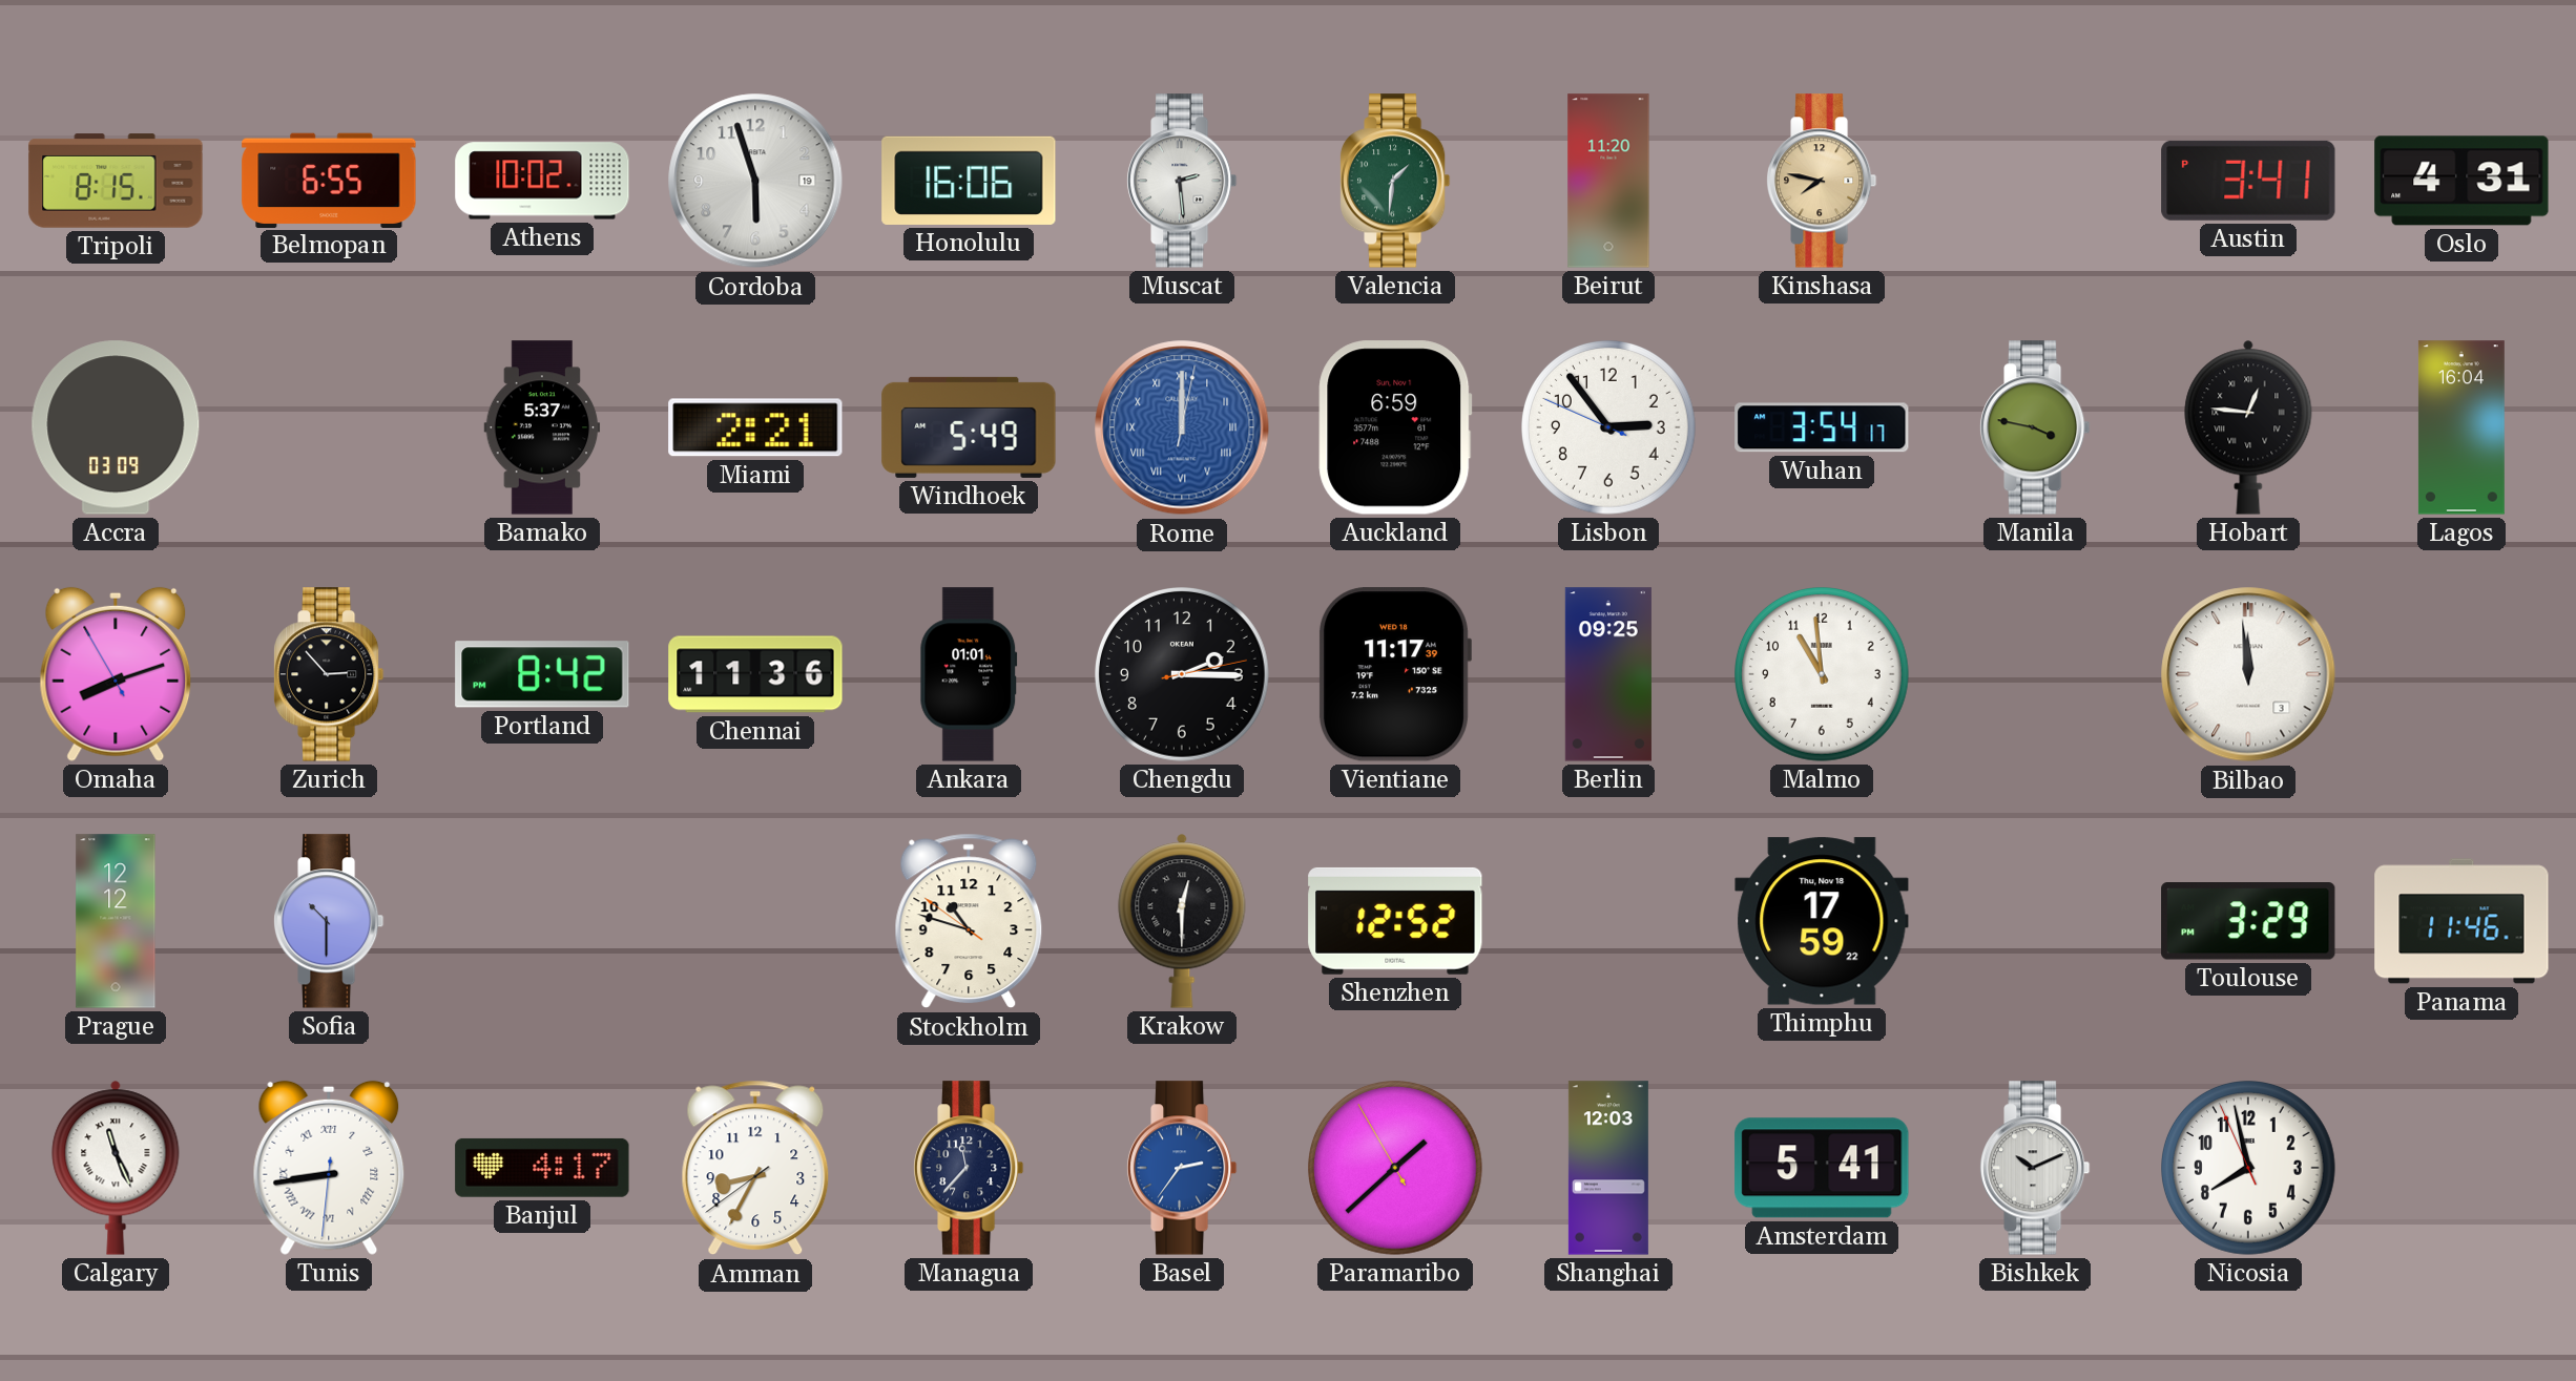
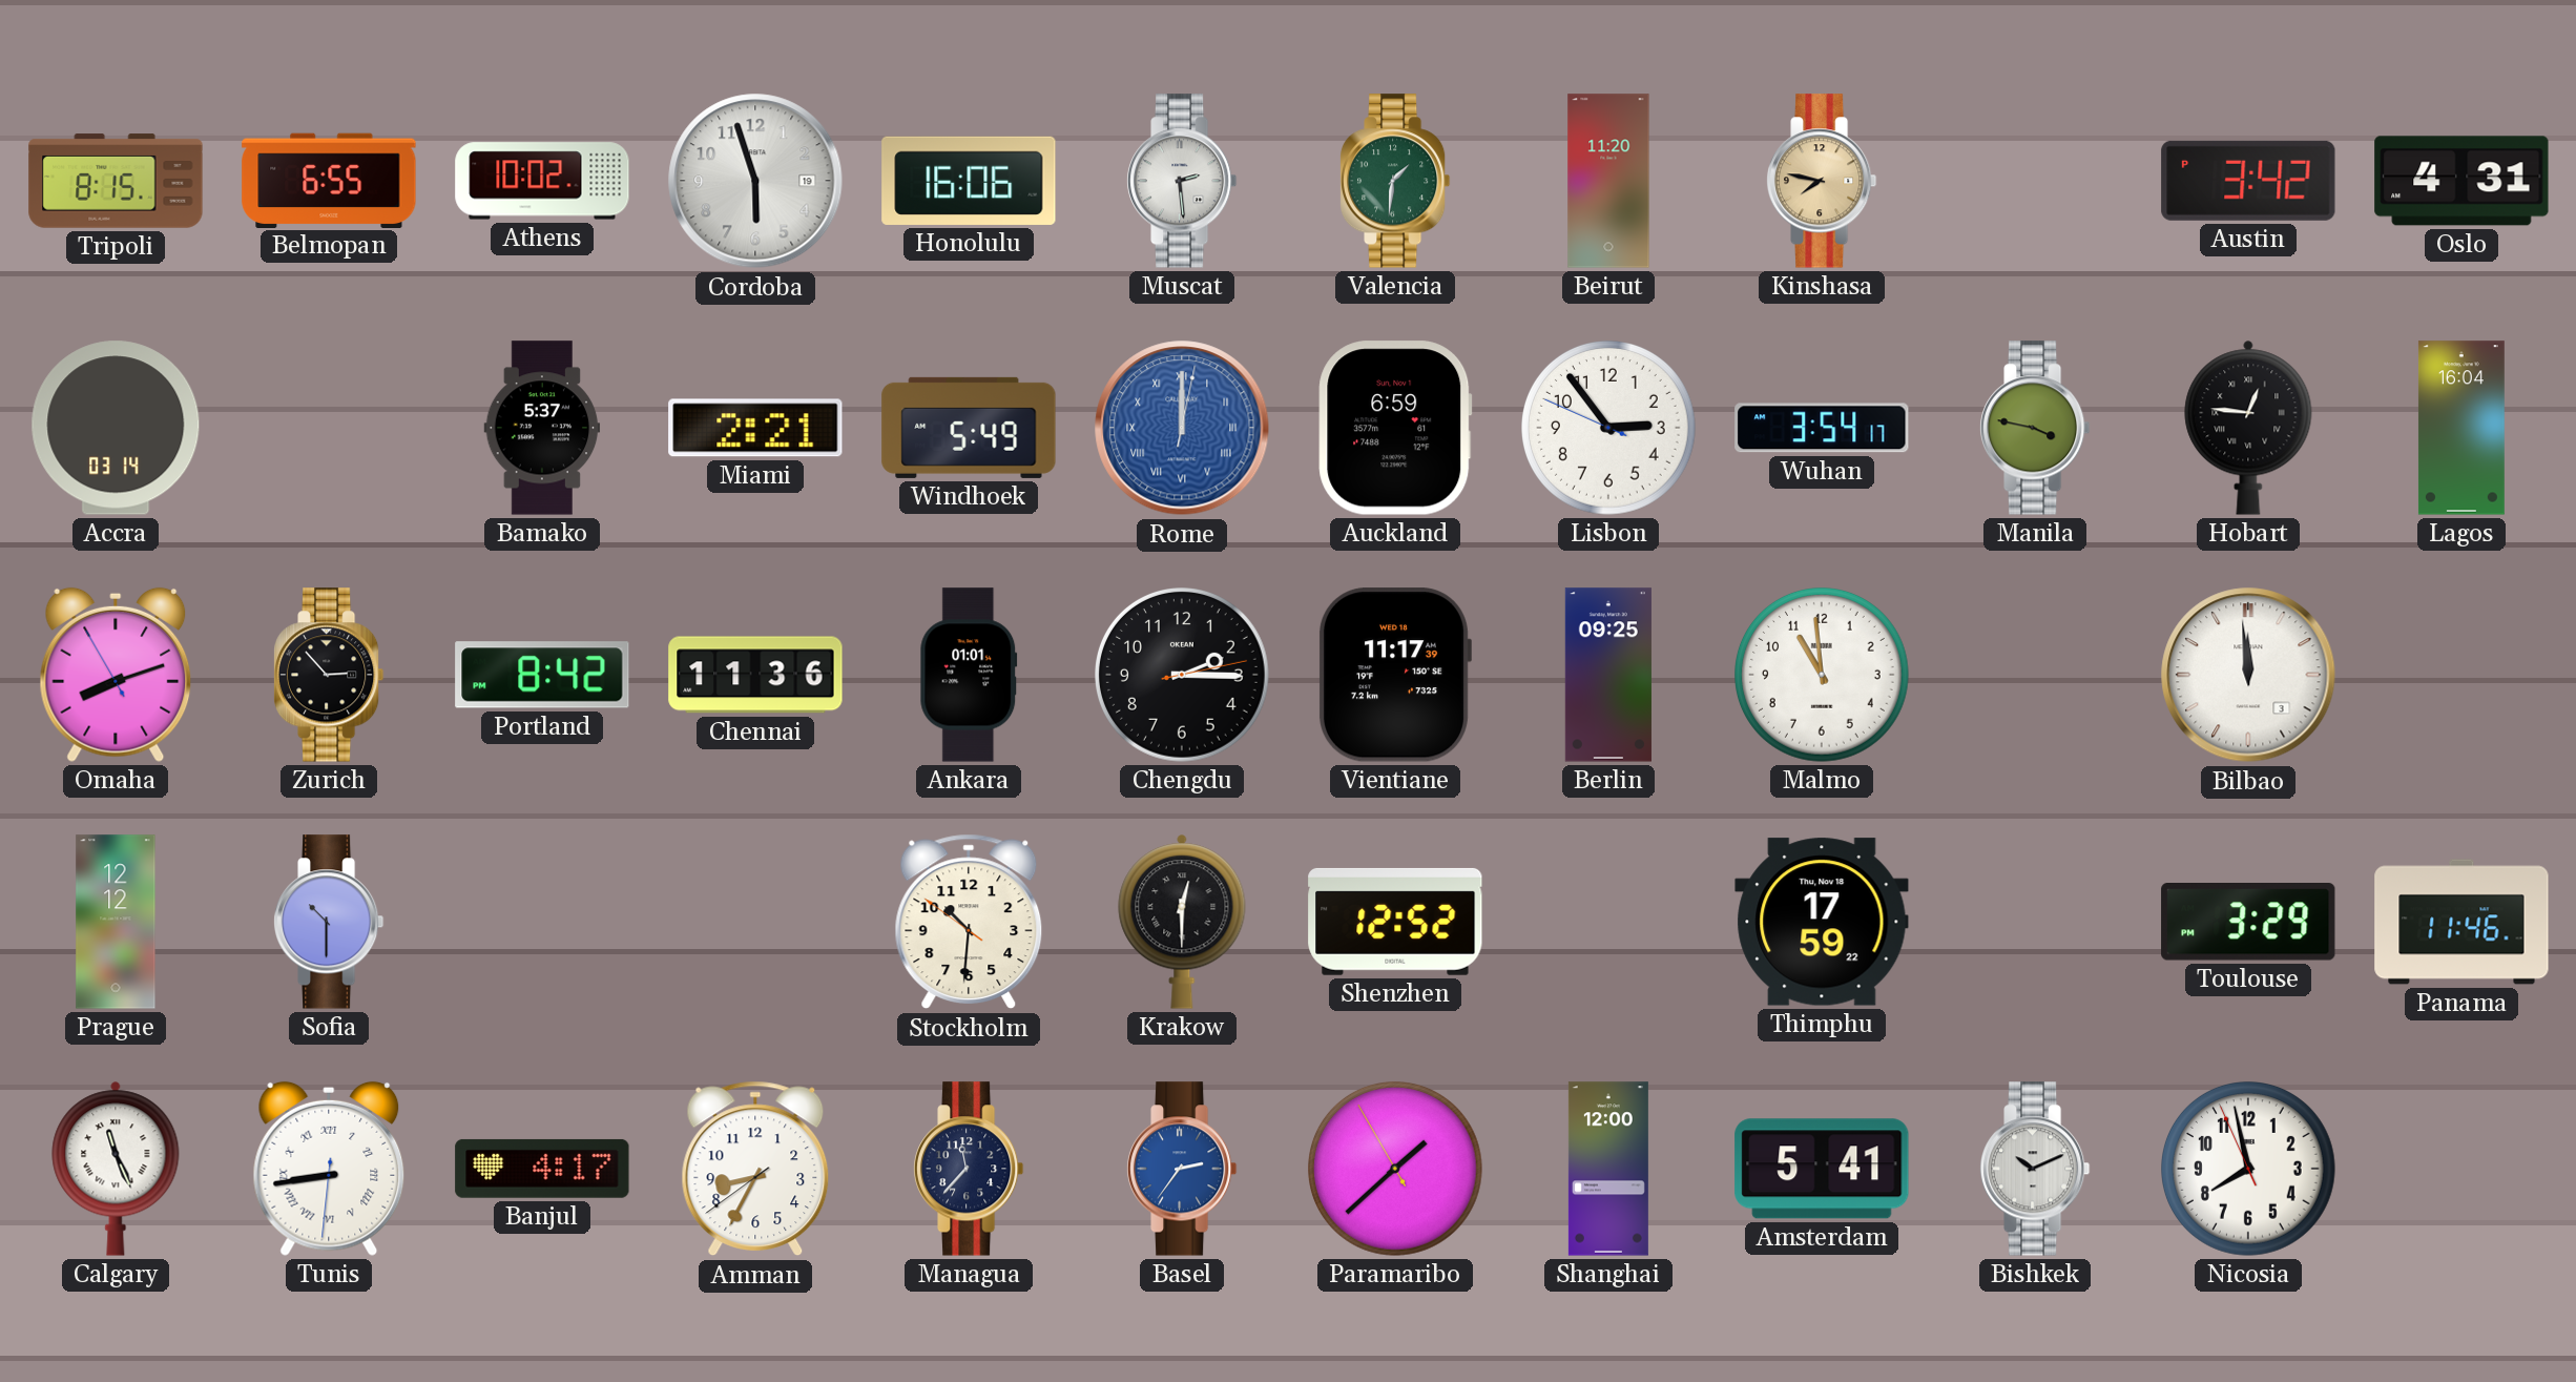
Austin: 3:41 -> 3:42
Accra: 03:09 -> 03:14
Stockholm: 10:47 -> 10:30
Shanghai: 12:03 -> 12:00
